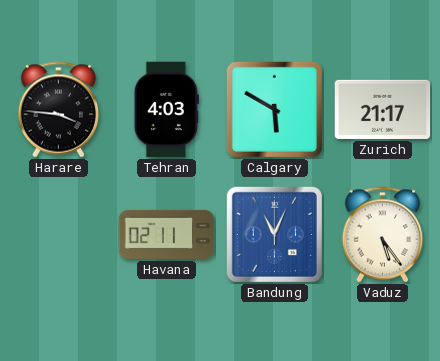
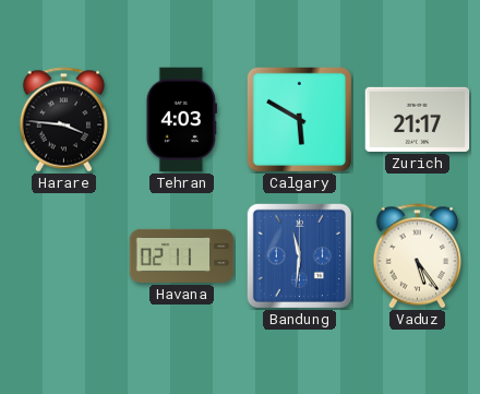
Bandung: 11:04 -> 11:31
